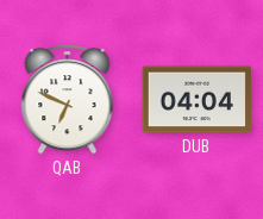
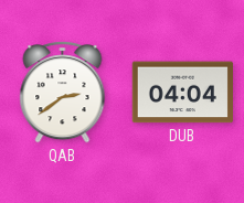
QAB: 6:49 -> 2:39
